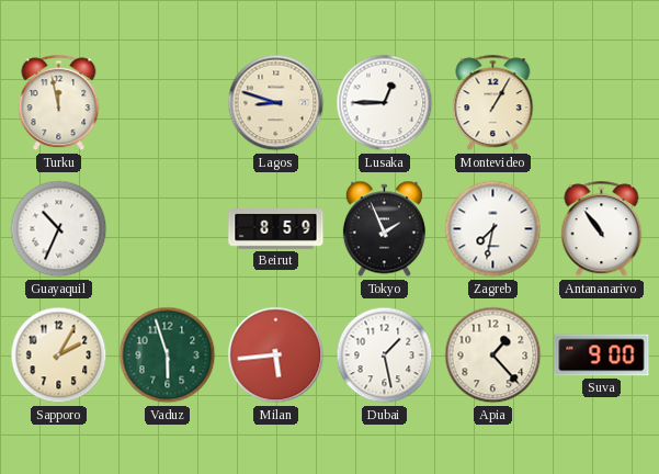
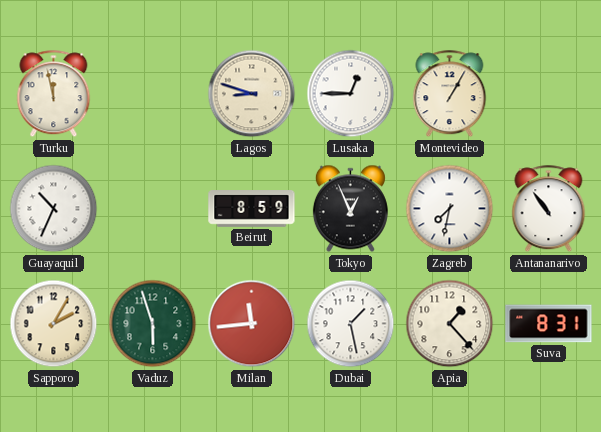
Tokyo: 1:56 -> 12:56
Milan: 5:44 -> 11:44
Suva: 9:00 -> 8:31
